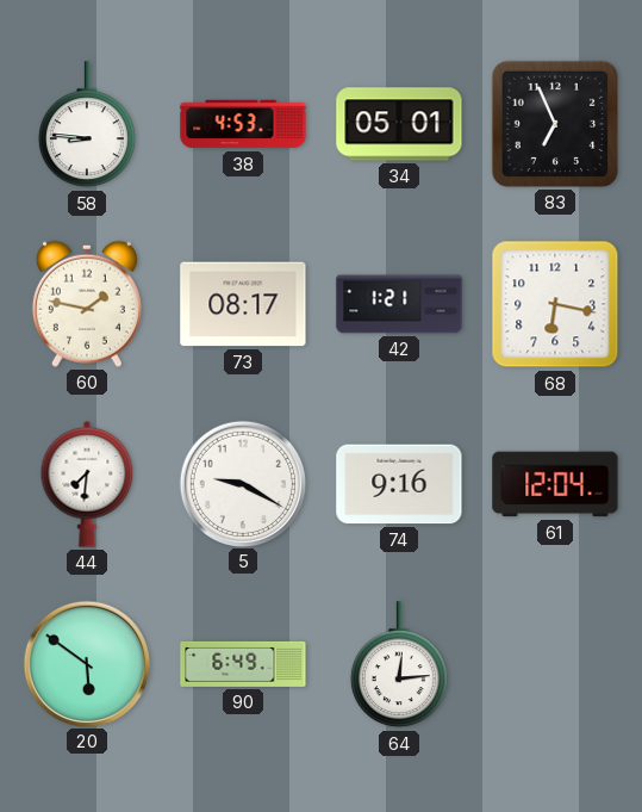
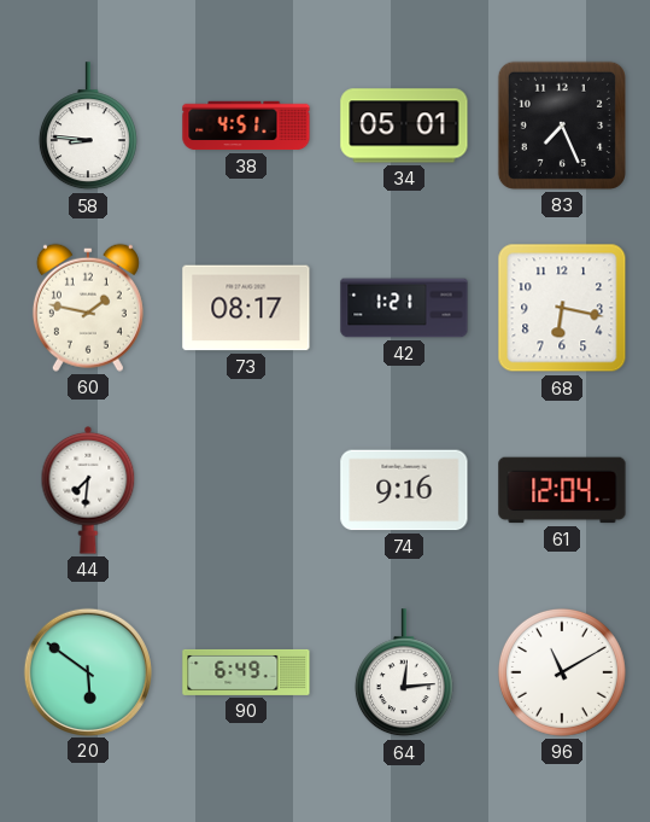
38: 4:53 -> 4:51
83: 6:56 -> 7:26
5: 9:20 -> none
96: none -> 11:10
